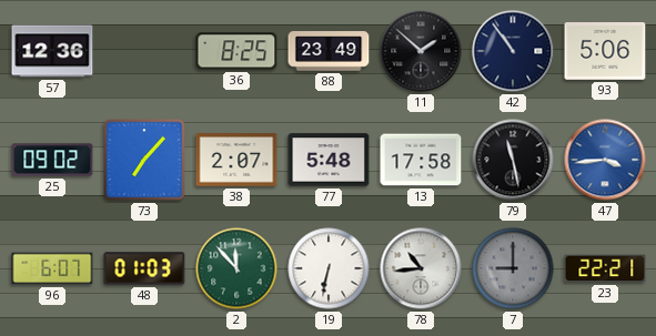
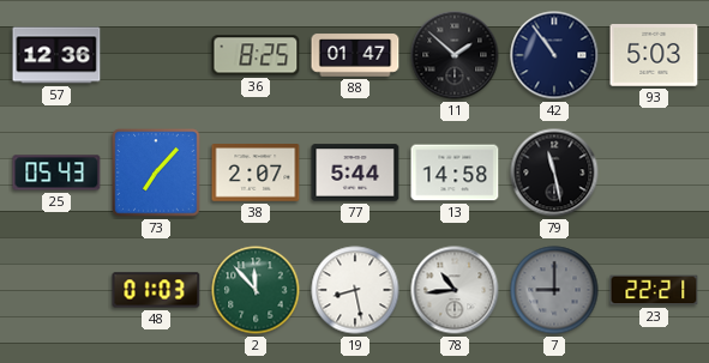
88: 23:49 -> 01:47
93: 5:06 -> 5:03
25: 09:02 -> 05:43
77: 5:48 -> 5:44
13: 17:58 -> 14:58
47: 3:44 -> none
96: 6:07 -> none
19: 6:32 -> 8:28
